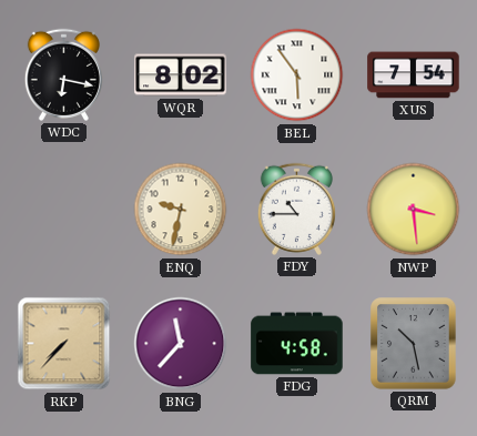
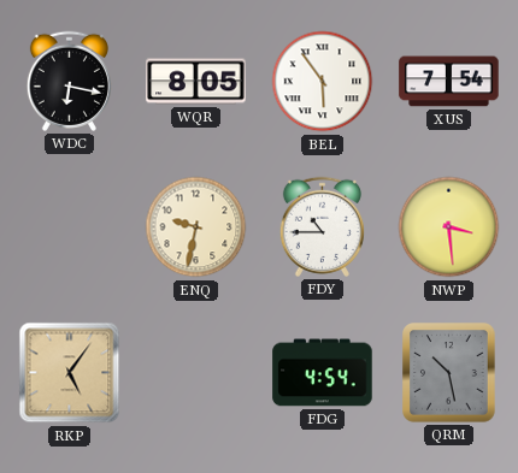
WQR: 8:02 -> 8:05
RKP: 7:37 -> 5:06
BNG: 11:37 -> none
FDG: 4:58 -> 4:54
